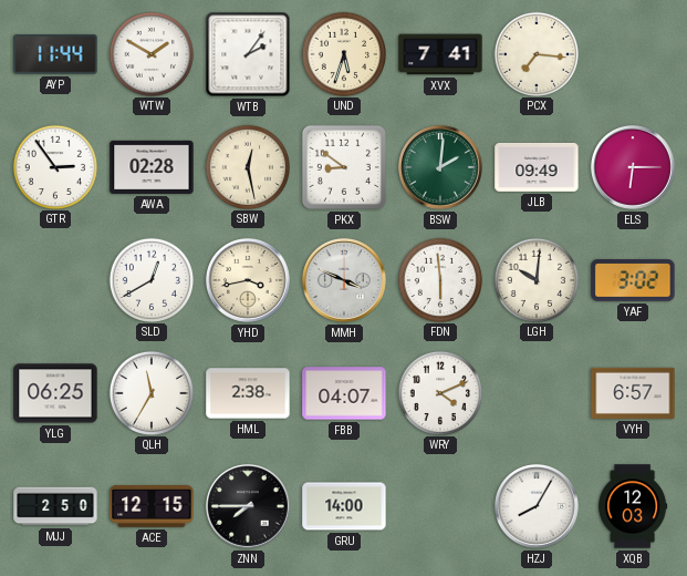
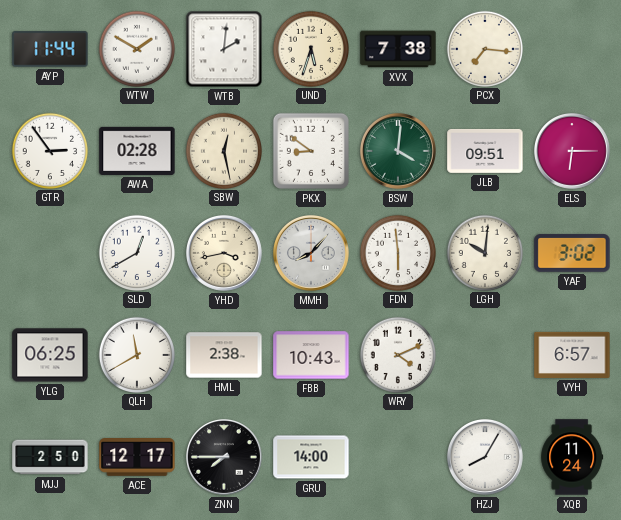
WTB: 2:06 -> 2:01
XVX: 7:41 -> 7:38
BSW: 2:01 -> 4:01
JLB: 09:49 -> 09:51
MMH: 3:49 -> 8:07
QLH: 11:35 -> 11:40
FBB: 04:07 -> 10:43
ACE: 12:15 -> 12:17
XQB: 12:03 -> 11:24
